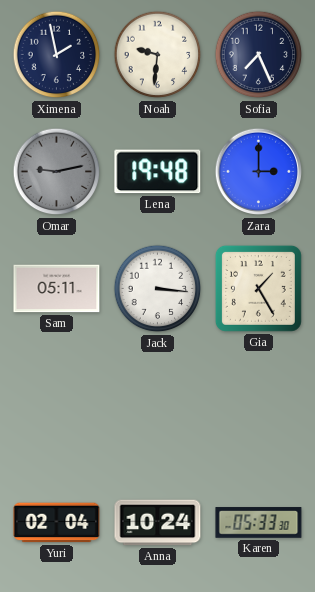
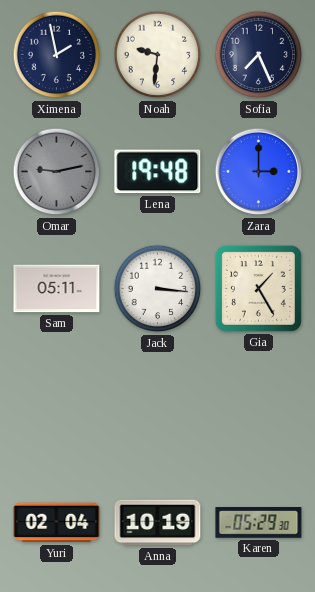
Anna: 10:24 -> 10:19
Karen: 05:33 -> 05:29
